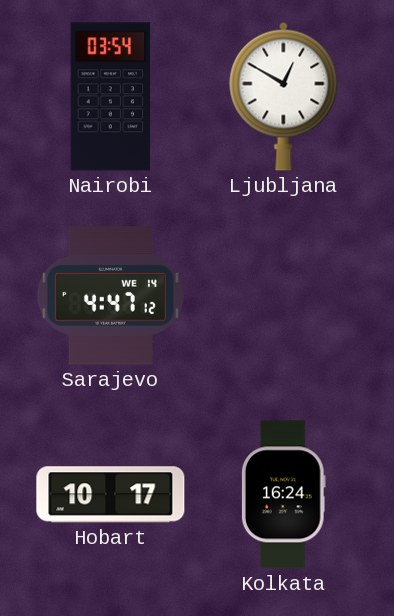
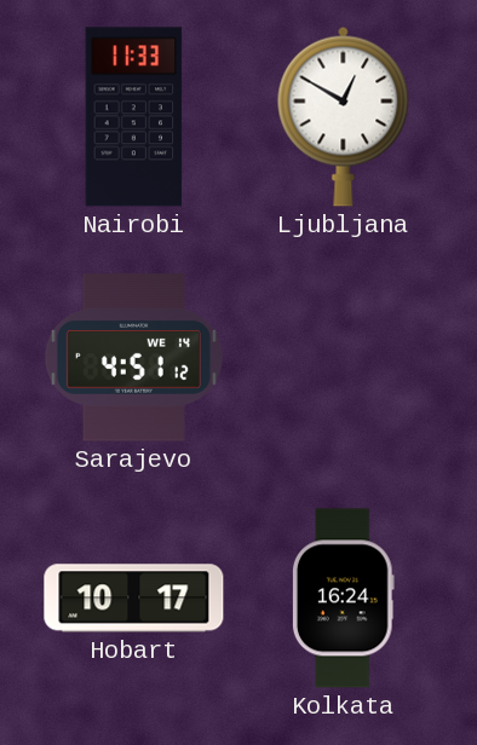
Nairobi: 03:54 -> 11:33
Sarajevo: 4:47 -> 4:51
